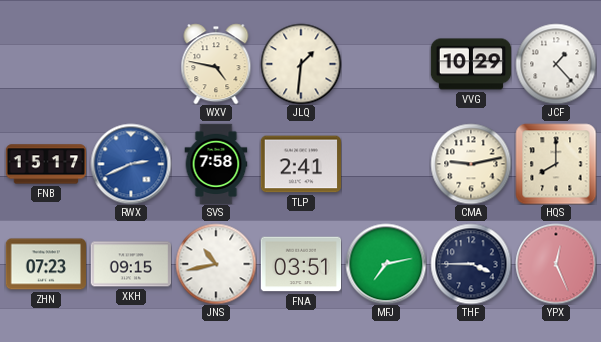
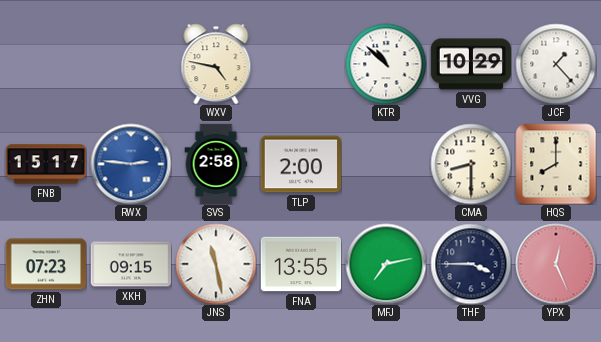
JLQ: 1:31 -> none
KTR: none -> 10:52
RWX: 2:41 -> 2:46
SVS: 7:58 -> 2:58
TLP: 2:41 -> 2:00
CMA: 9:13 -> 8:30
JNS: 10:43 -> 11:28
FNA: 03:51 -> 13:55
